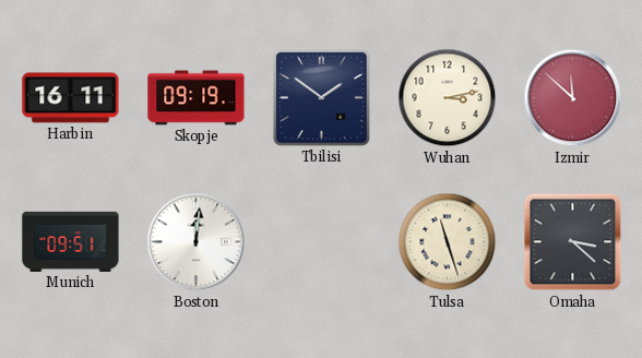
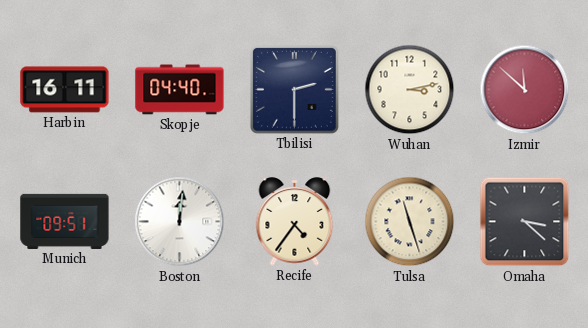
Skopje: 09:19 -> 04:40
Tbilisi: 1:51 -> 2:30
Recife: none -> 4:36
